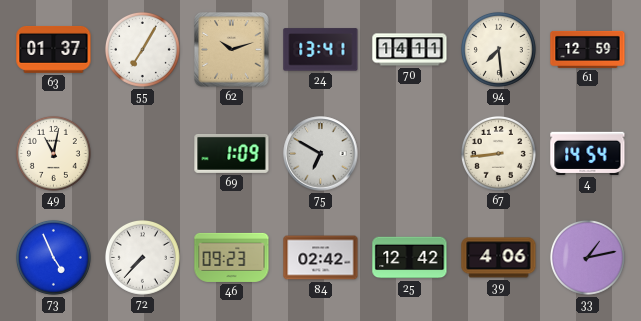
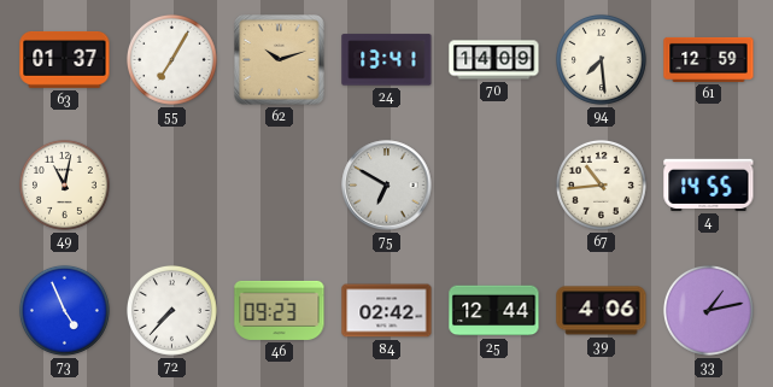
70: 14:11 -> 14:09
69: 1:09 -> none
67: 8:44 -> 10:44
4: 14:54 -> 14:55
25: 12:42 -> 12:44
